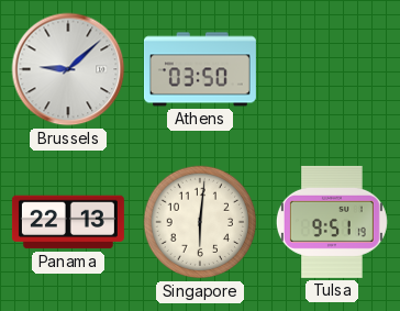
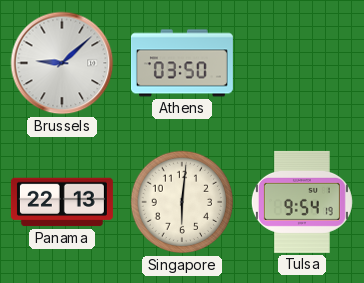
Tulsa: 9:51 -> 9:54
